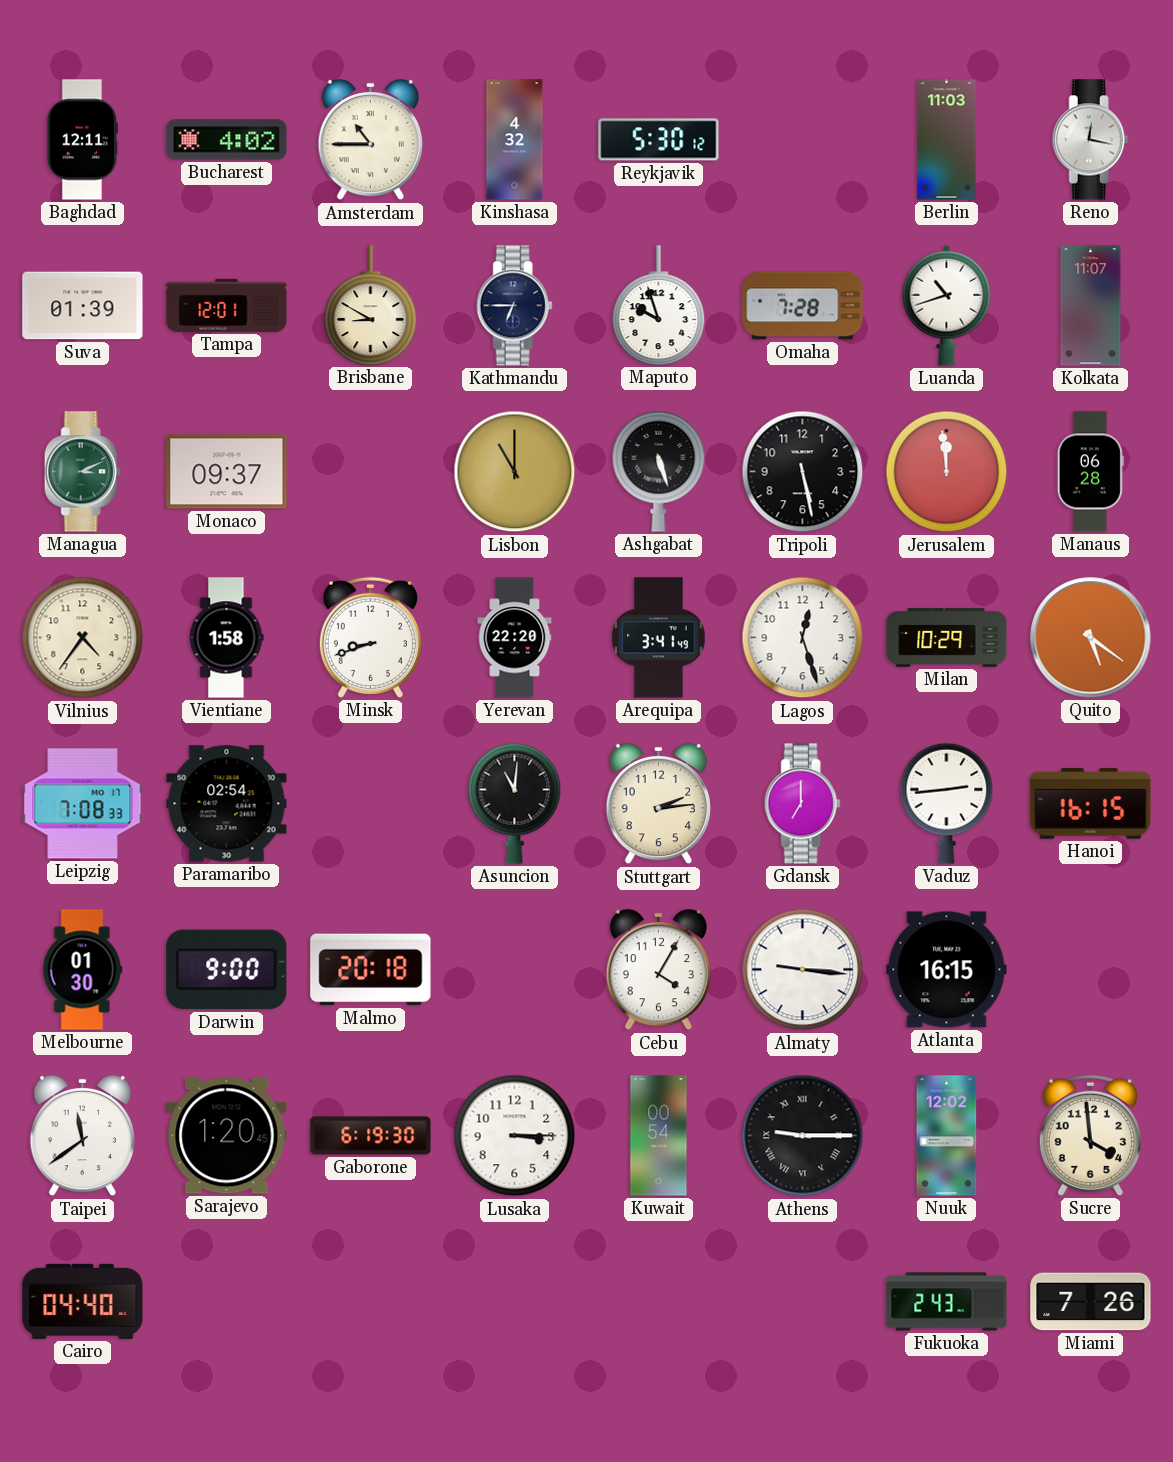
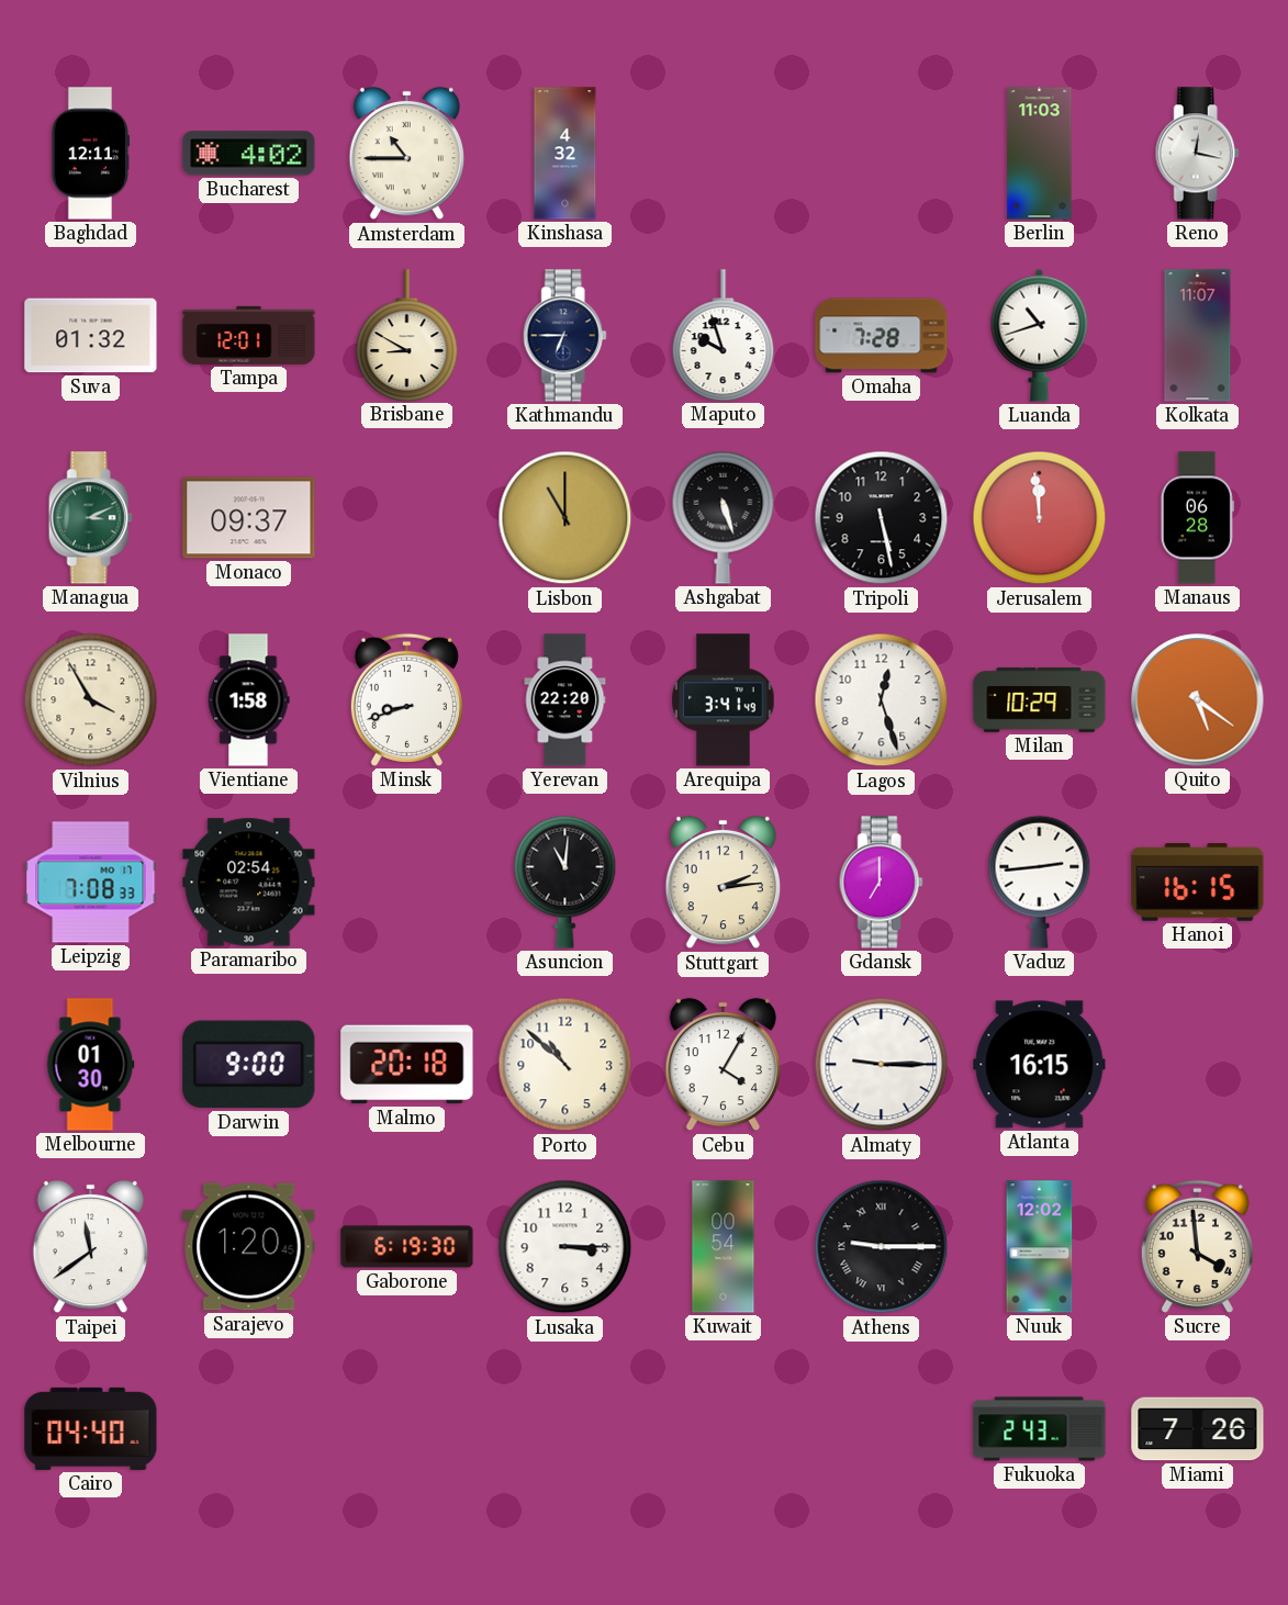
Reykjavik: 5:30 -> none
Suva: 01:39 -> 01:32
Vilnius: 4:36 -> 3:55
Porto: none -> 10:52
Almaty: 9:16 -> 9:15
